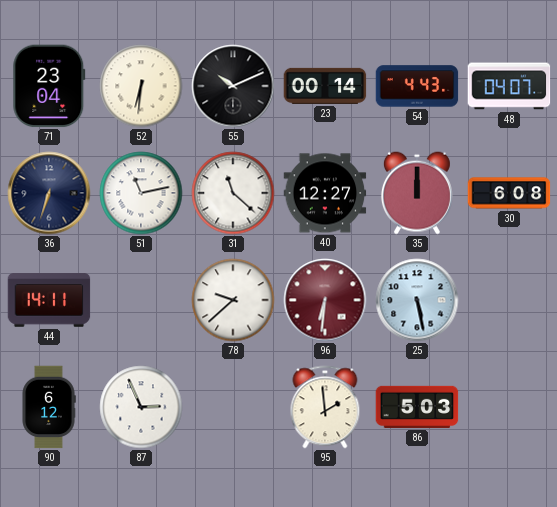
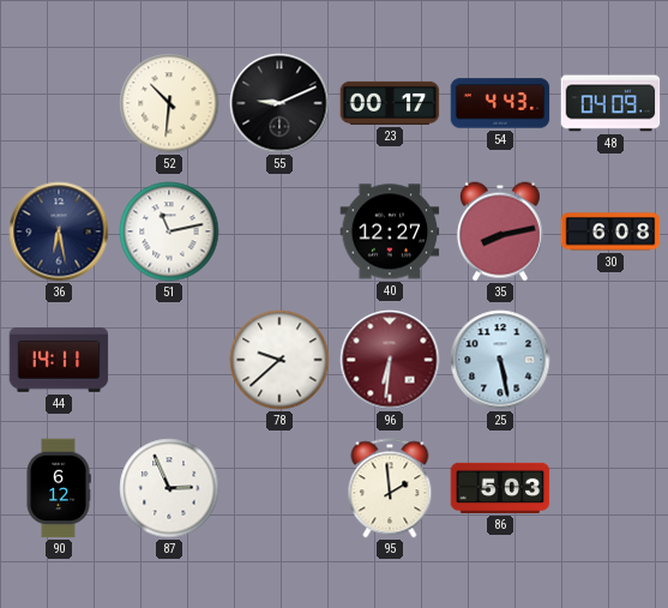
71: 23:04 -> none
52: 6:31 -> 10:31
55: 10:11 -> 9:11
23: 00:14 -> 00:17
48: 04:07 -> 04:09
36: 6:33 -> 6:28
31: 11:22 -> none
35: 12:00 -> 8:13
